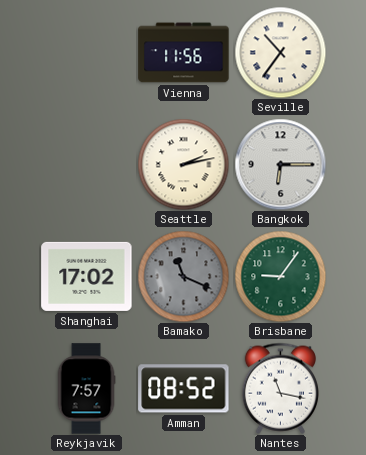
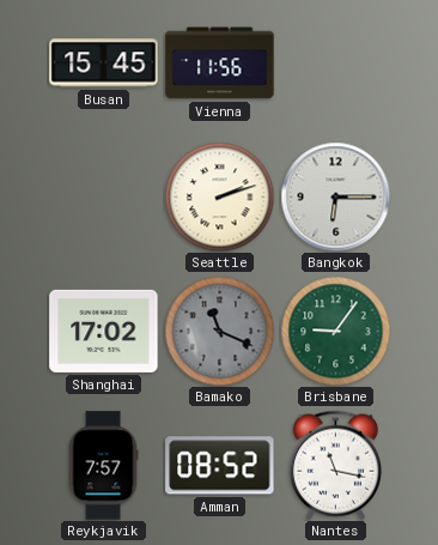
Busan: none -> 15:45
Seville: 10:36 -> none
Seattle: 2:13 -> 2:12
